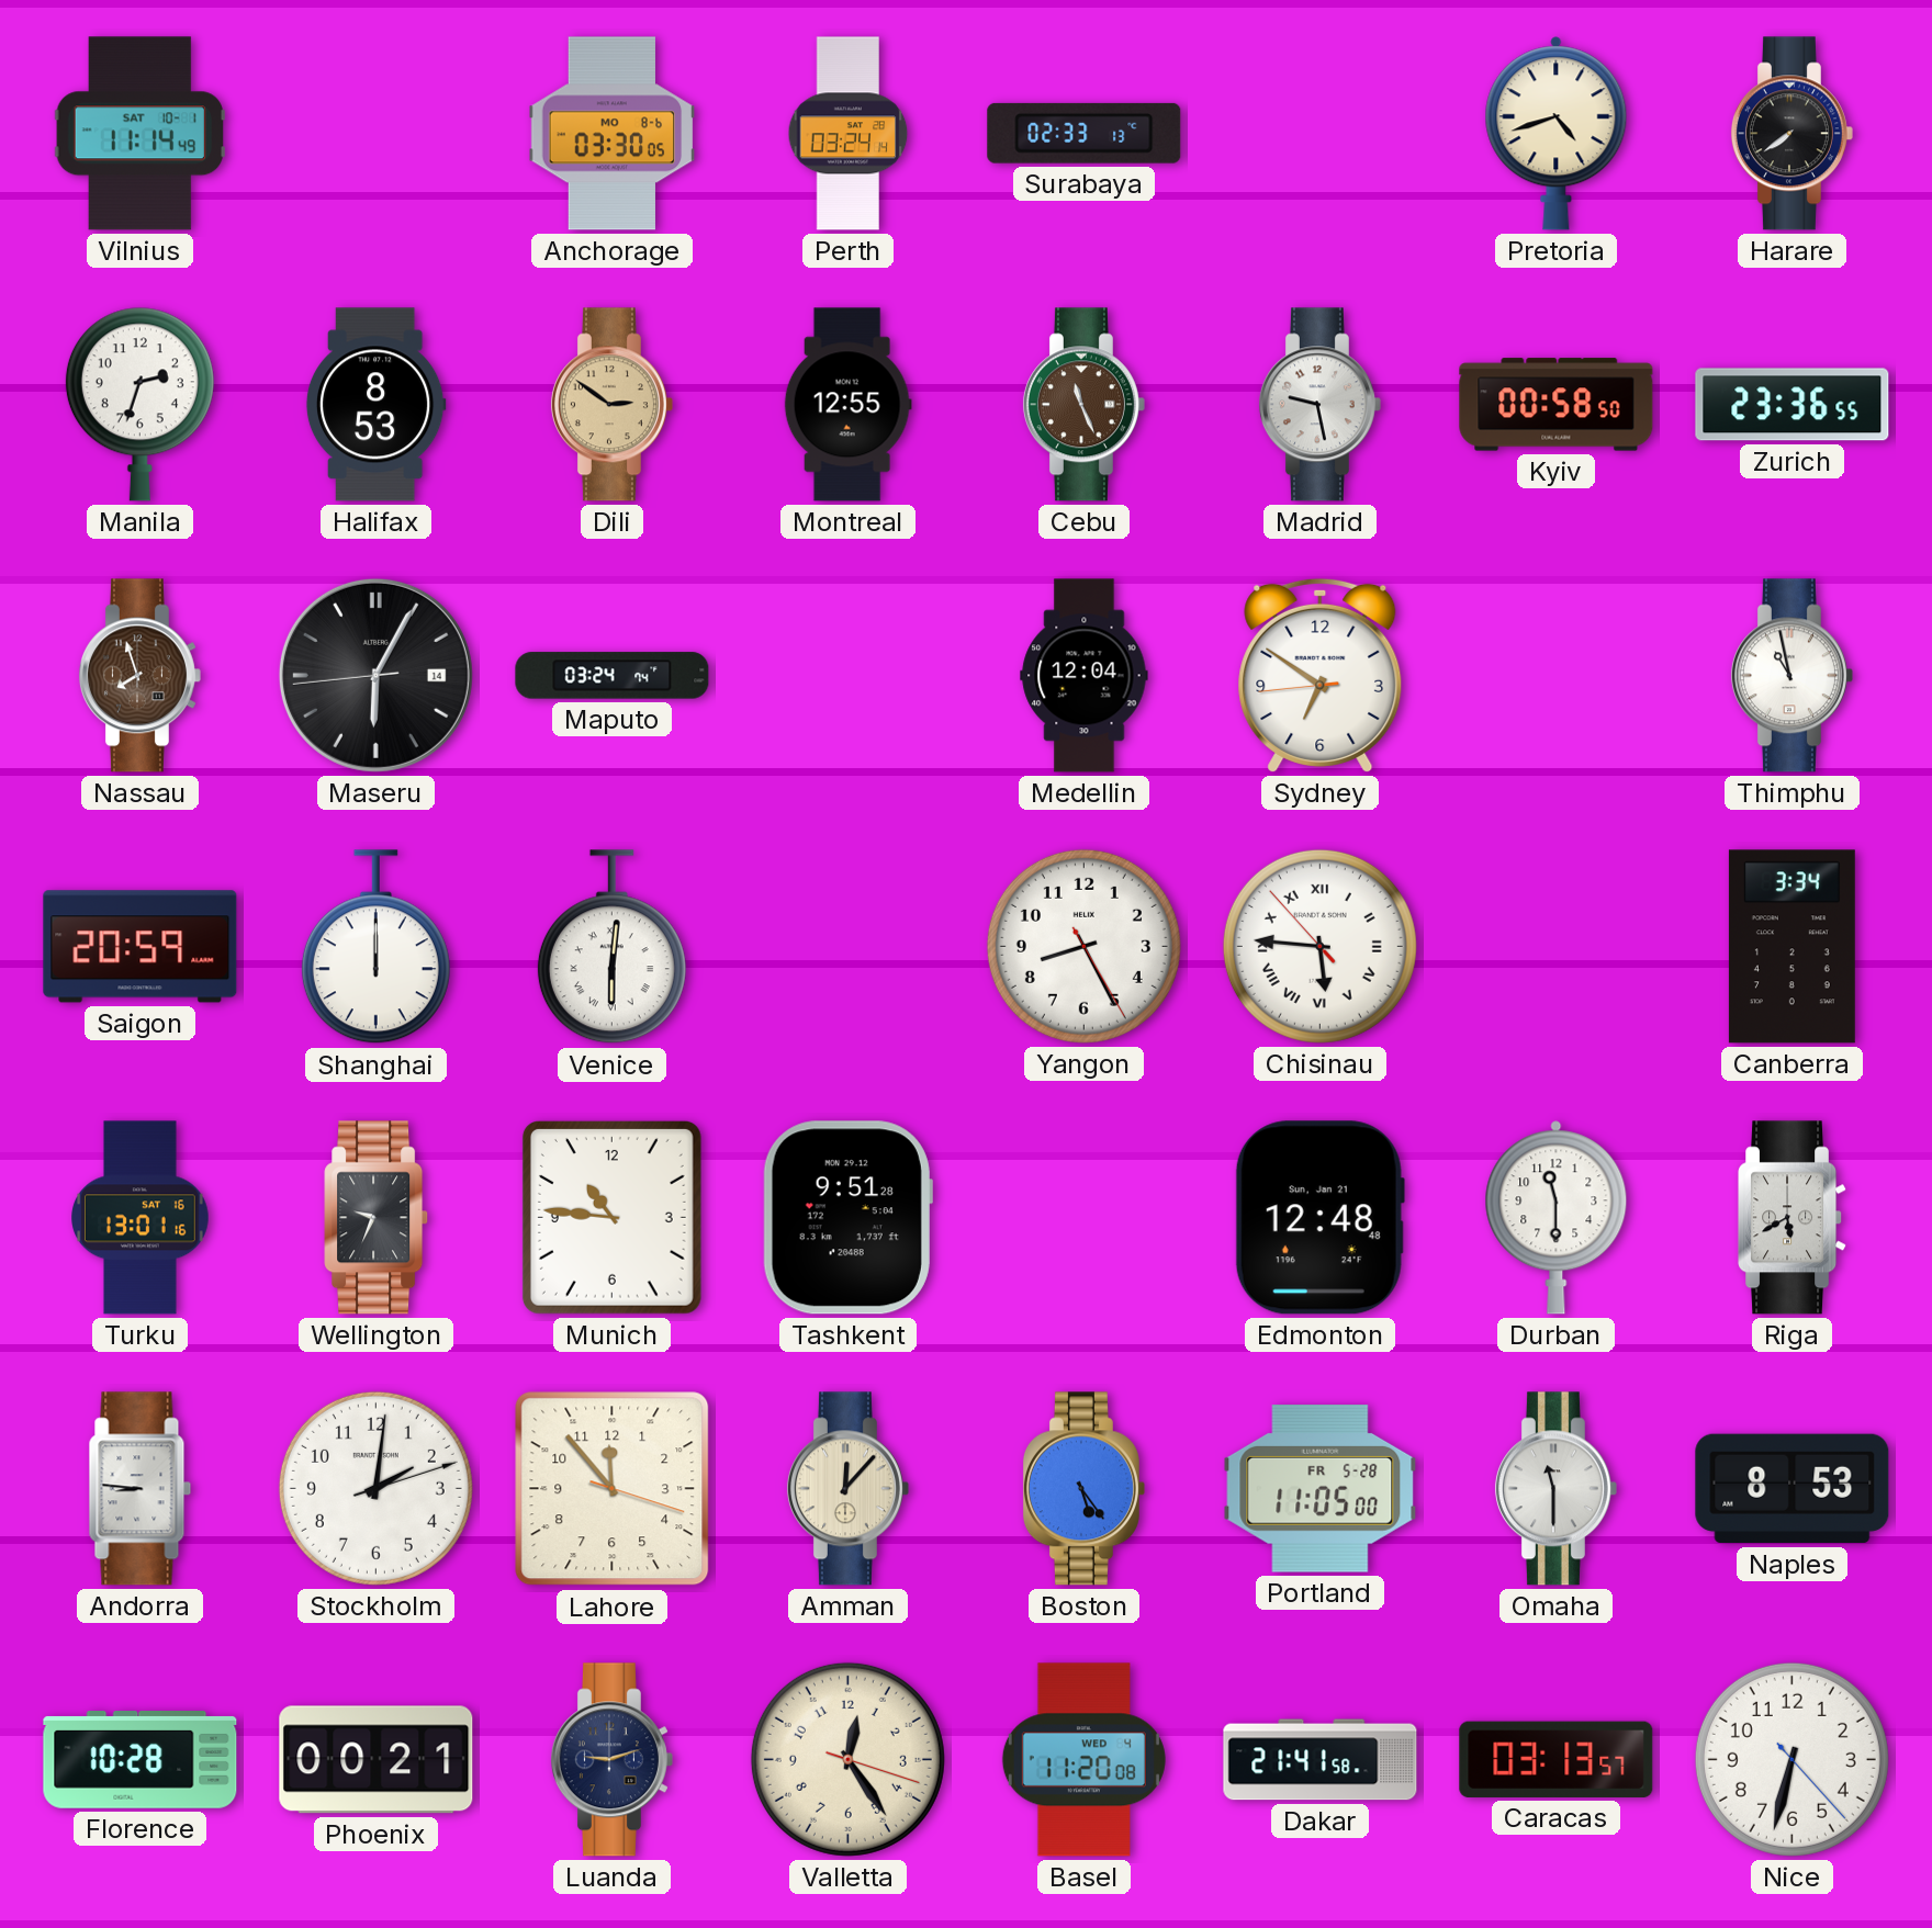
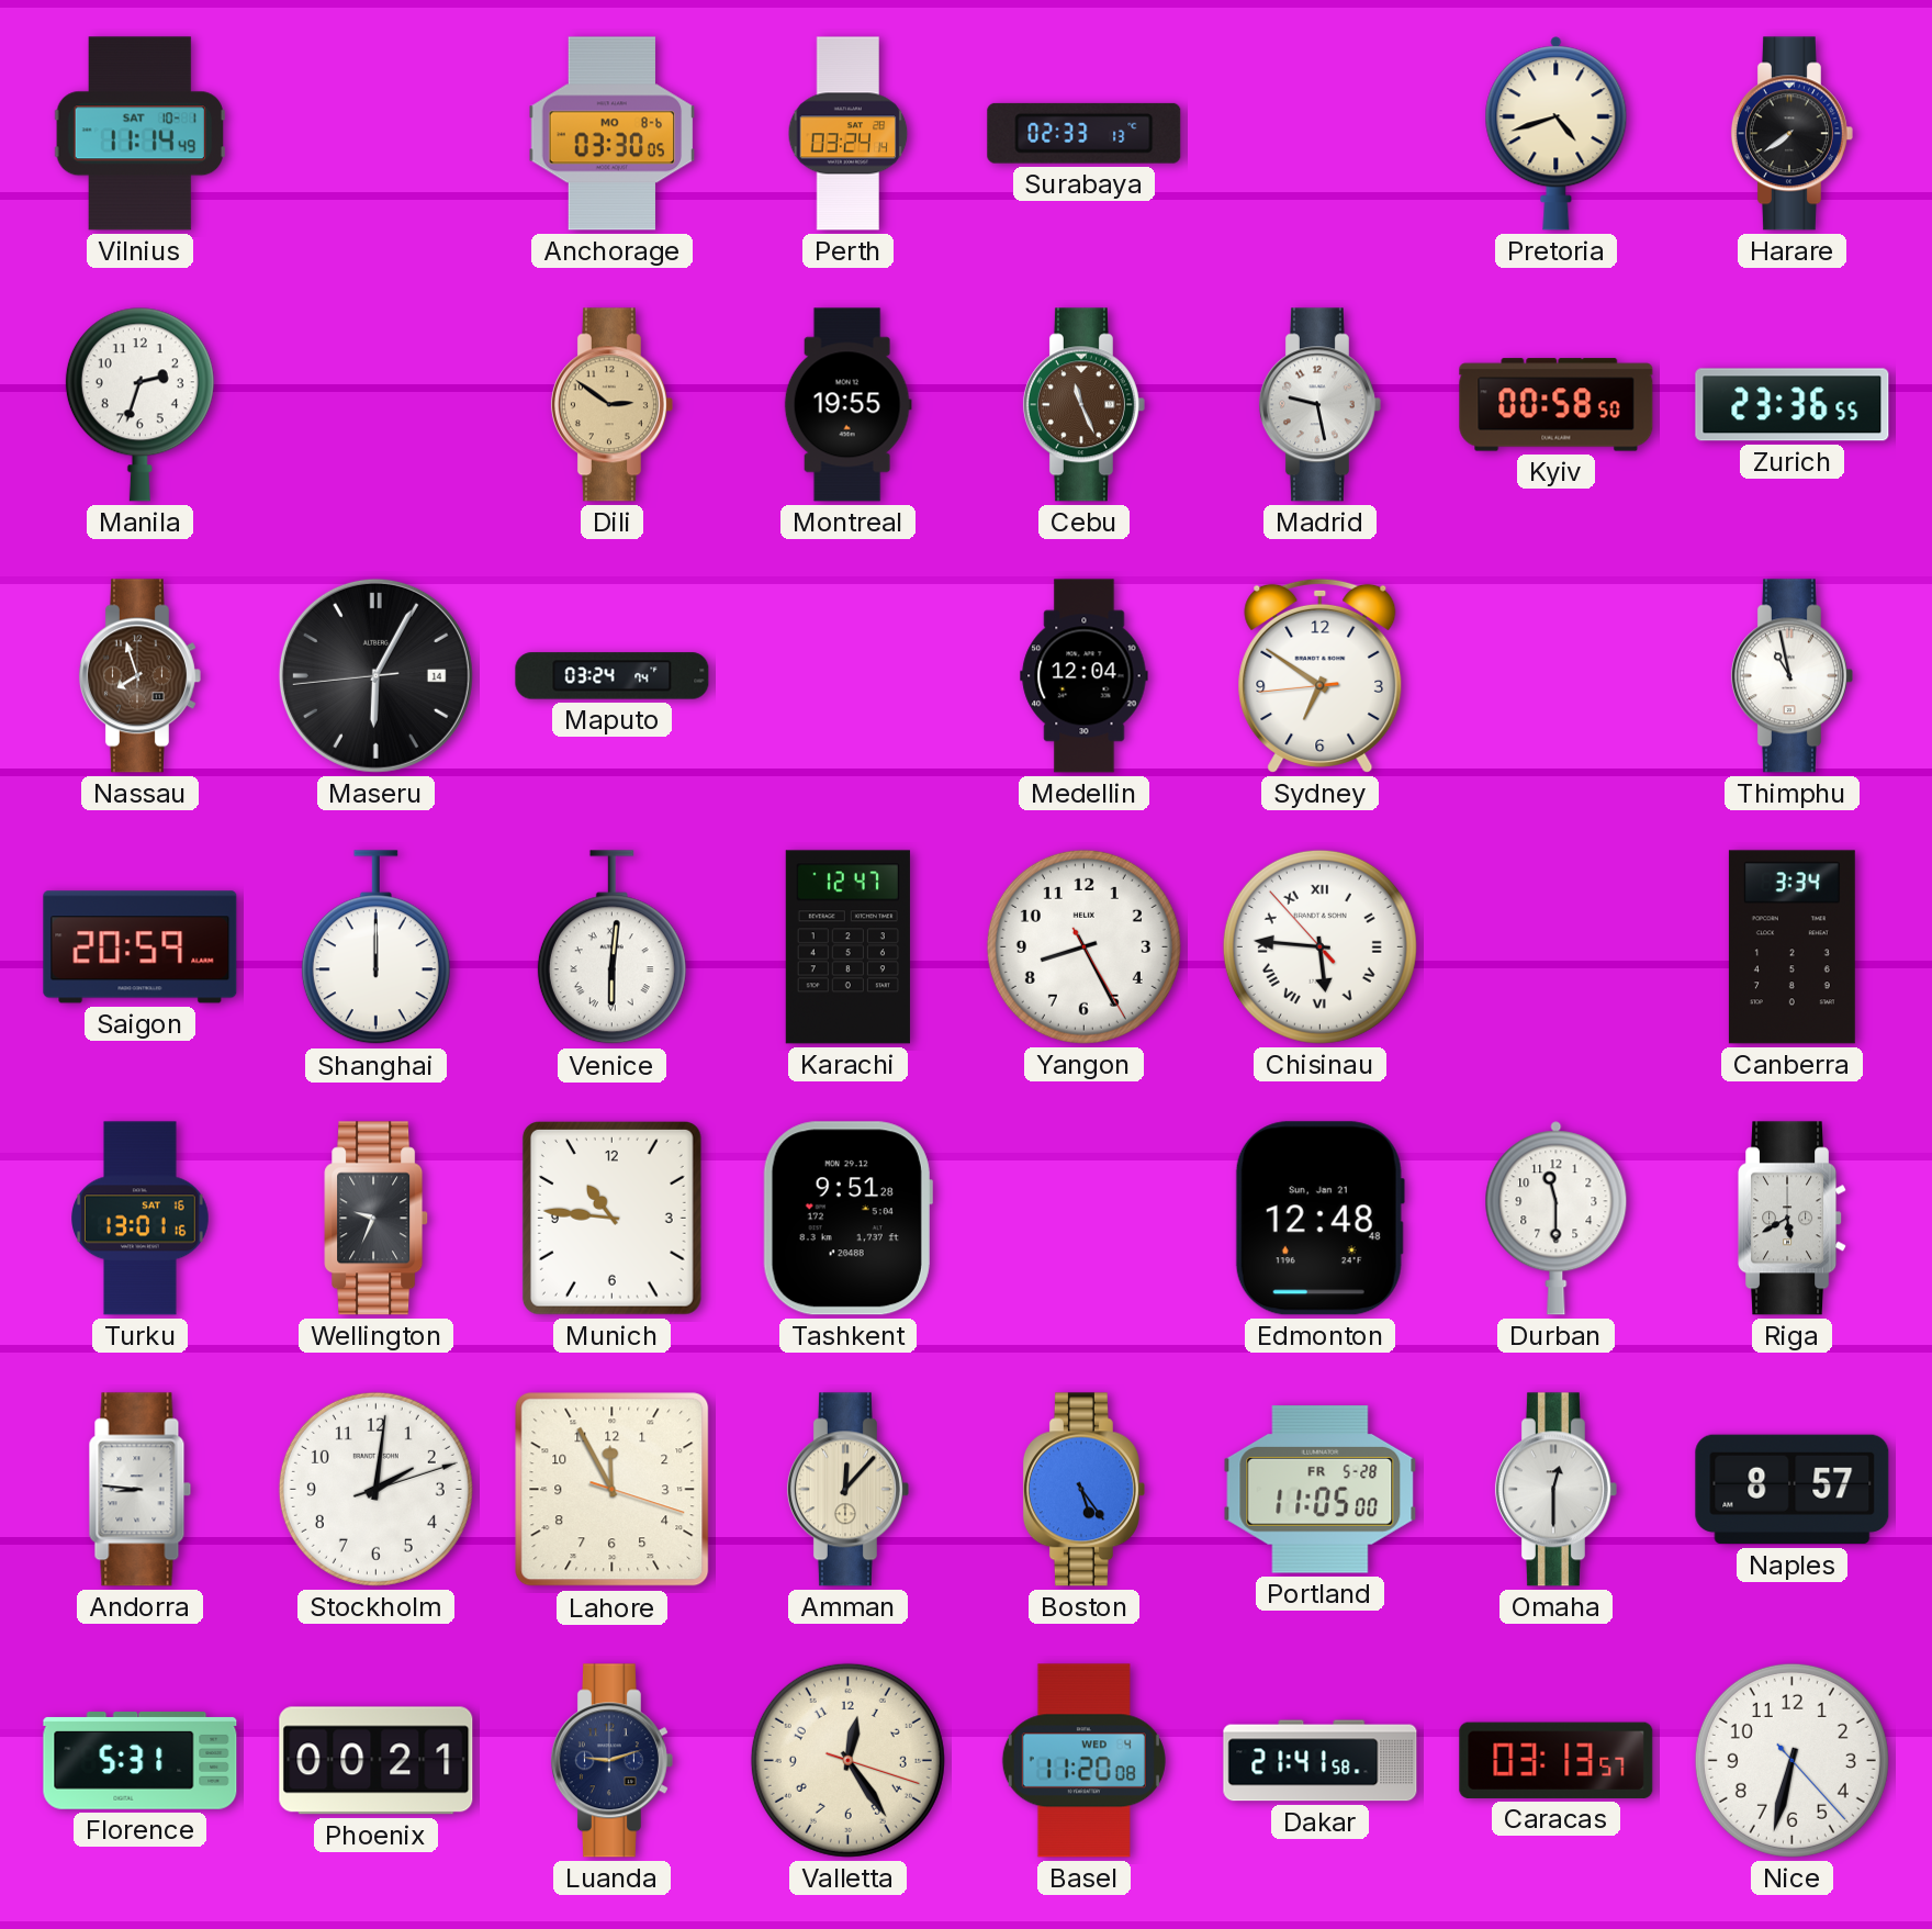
Halifax: 8:53 -> none
Montreal: 12:55 -> 19:55
Karachi: none -> 12:47
Lahore: 11:53 -> 11:55
Omaha: 11:30 -> 12:30
Naples: 8:53 -> 8:57
Florence: 10:28 -> 5:31
